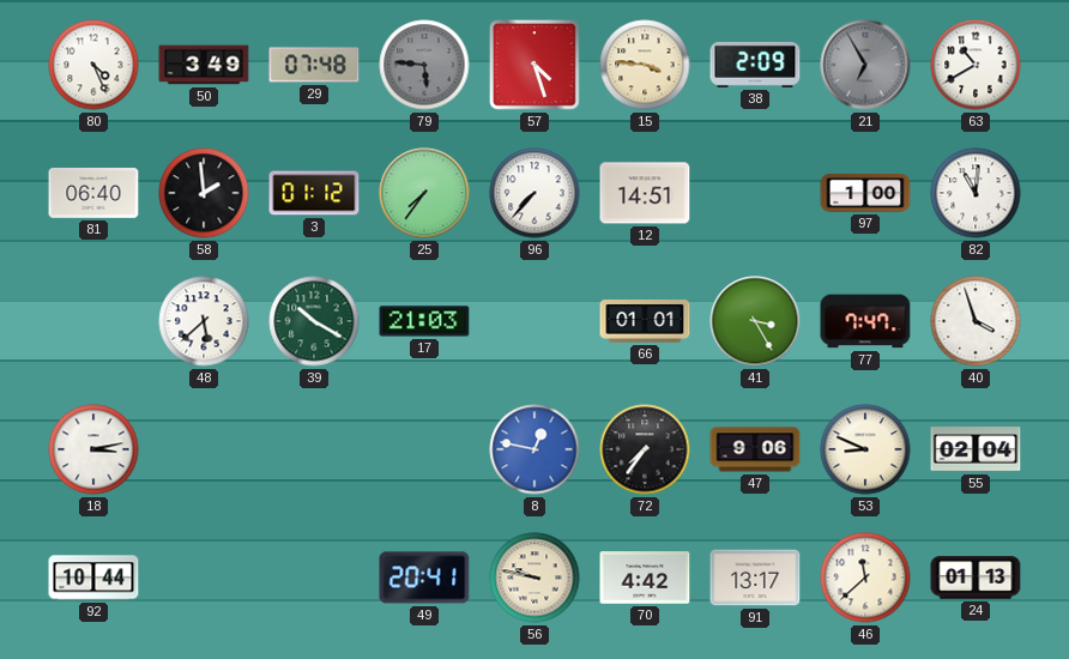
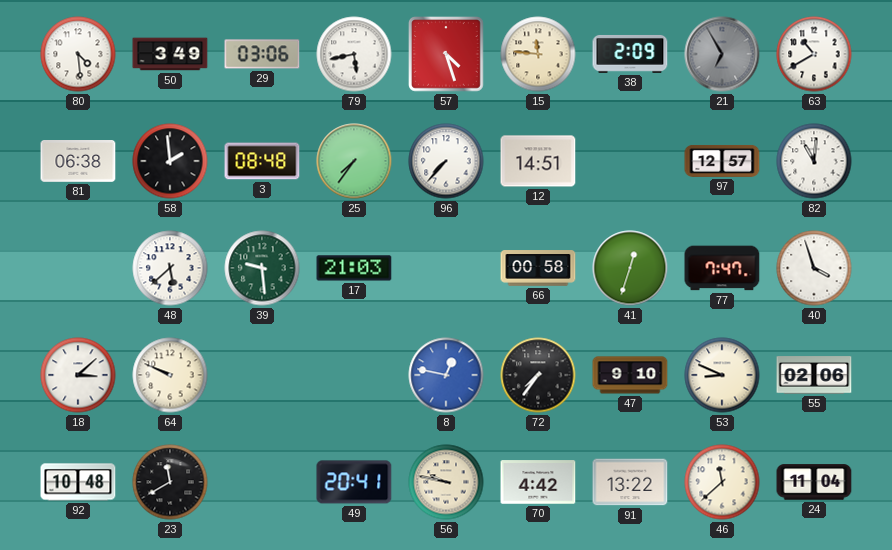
80: 4:26 -> 4:29
29: 07:48 -> 03:06
79: 5:46 -> 5:43
79 dial: grey -> white
15: 3:46 -> 11:46
81: 06:40 -> 06:38
3: 01:12 -> 08:48
97: 1:00 -> 12:57
39: 10:20 -> 9:29
66: 01:01 -> 00:58
41: 3:25 -> 12:33
18: 3:13 -> 3:08
64: none -> 9:49
47: 9:06 -> 9:10
55: 02:04 -> 02:06
92: 10:44 -> 10:48
23: none -> 11:40
91: 13:17 -> 13:22
24: 01:13 -> 11:04
